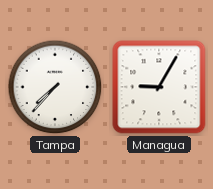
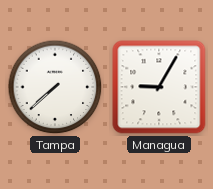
Tampa: 7:37 -> 7:38
